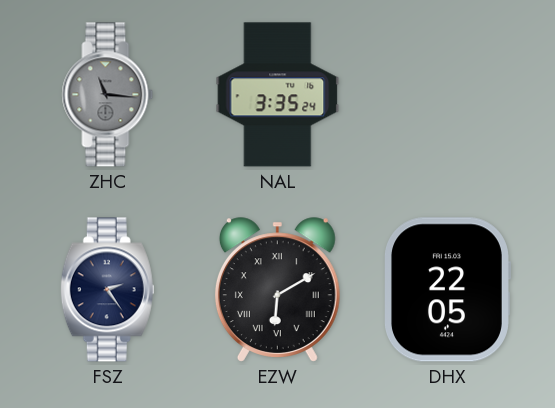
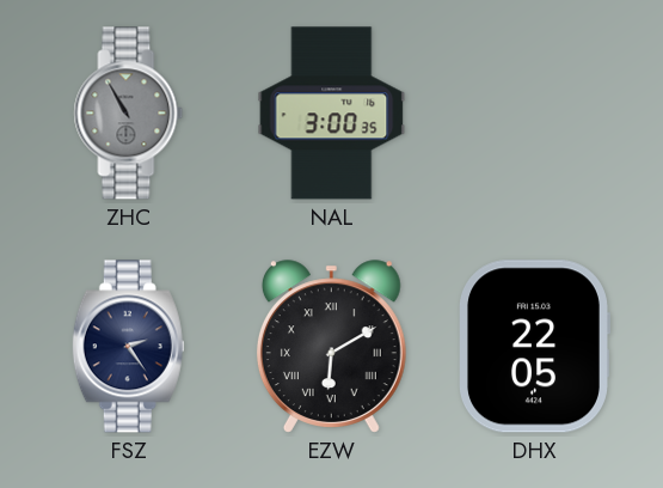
ZHC: 11:16 -> 10:55
NAL: 3:35 -> 3:00
